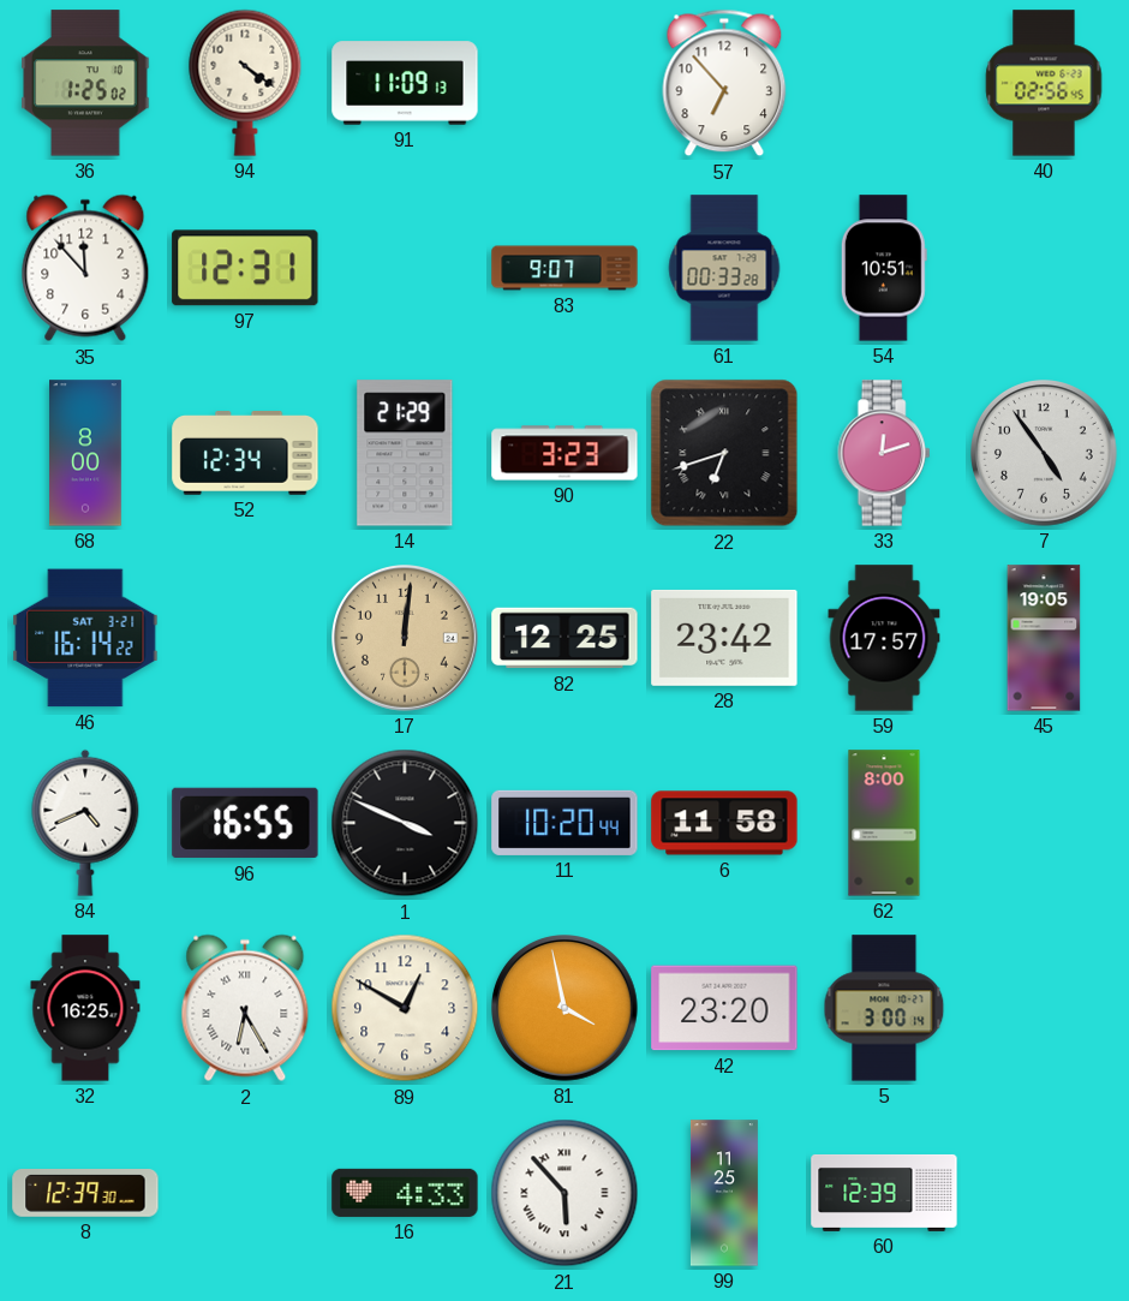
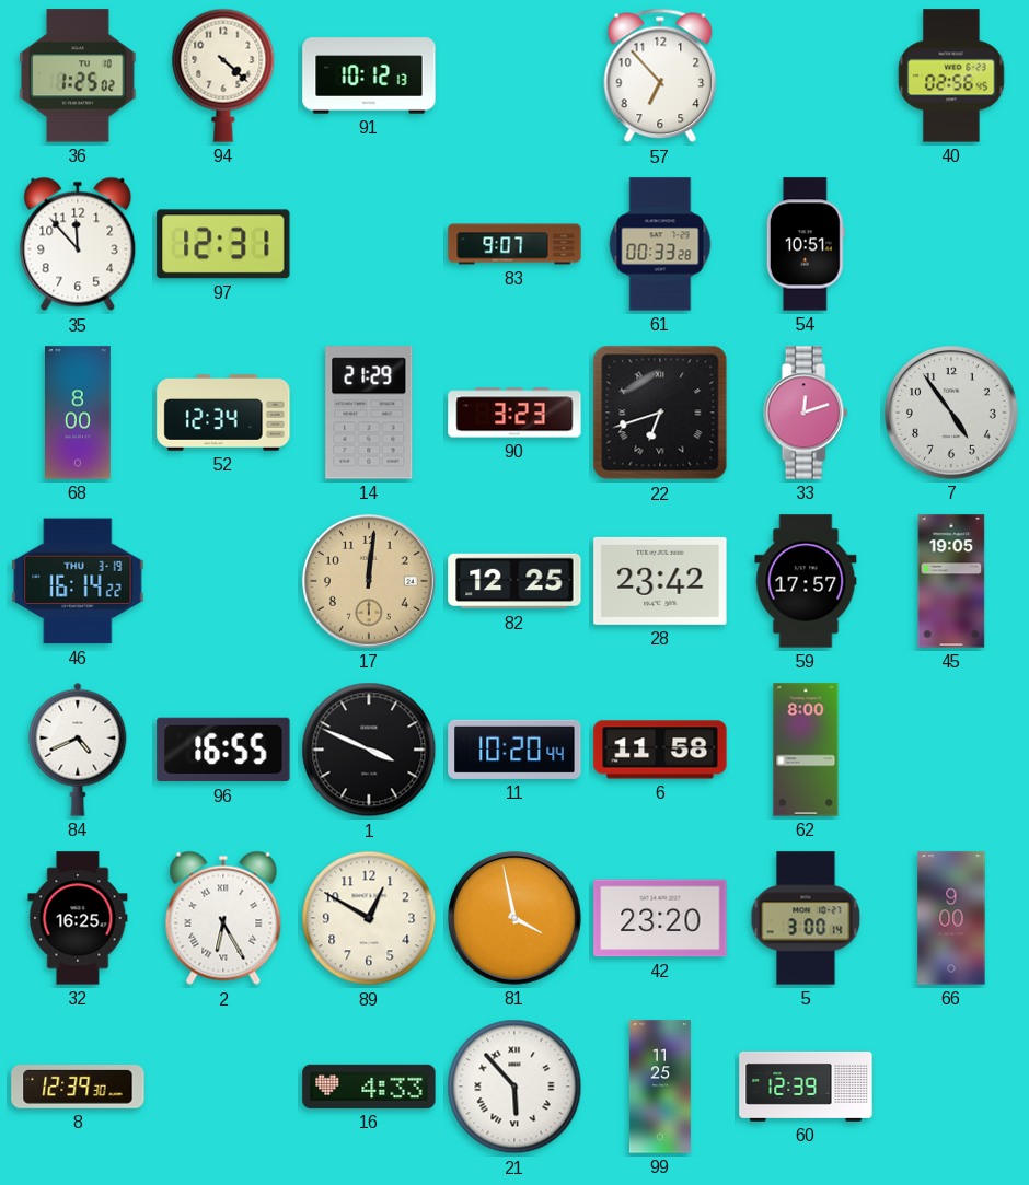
94: 4:21 -> 4:22
91: 11:09 -> 10:12
46 date: SAT 3-21 -> THU 3-19
66: none -> 9:00
